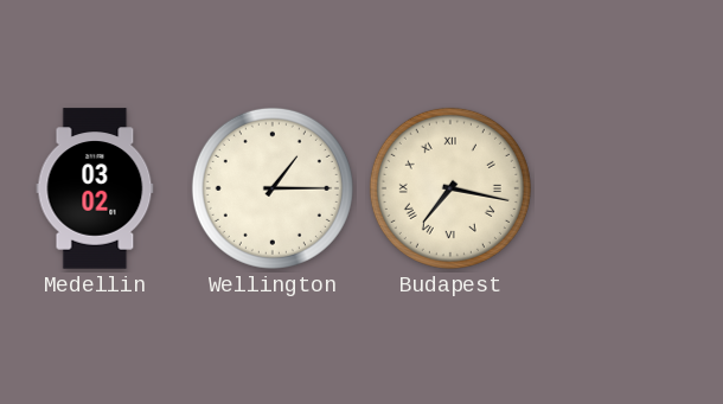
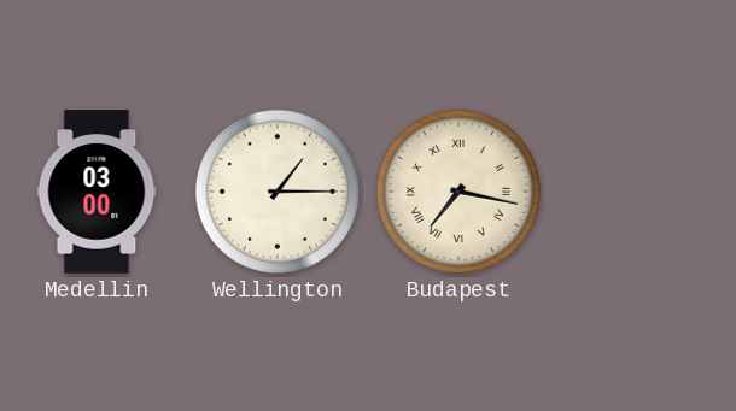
Medellin: 03:02 -> 03:00
